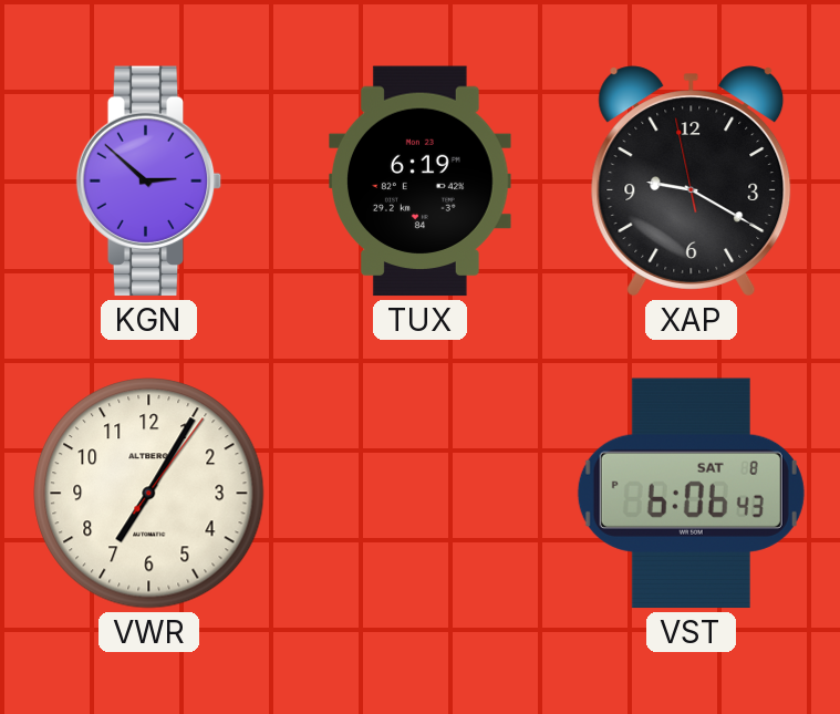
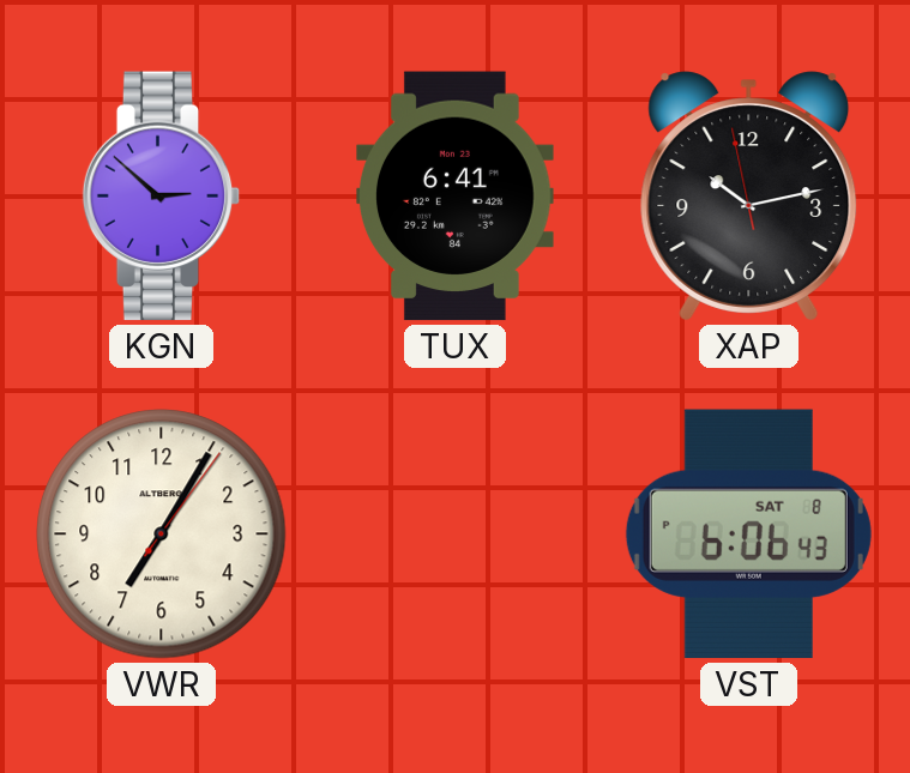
TUX: 6:19 -> 6:41
XAP: 9:19 -> 10:12
